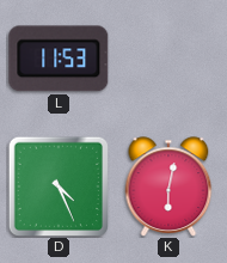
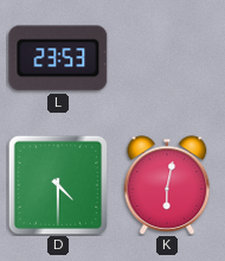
L: 11:53 -> 23:53
D: 4:26 -> 4:30
